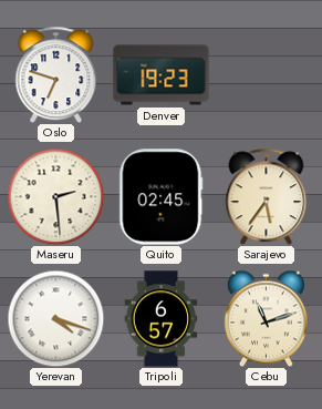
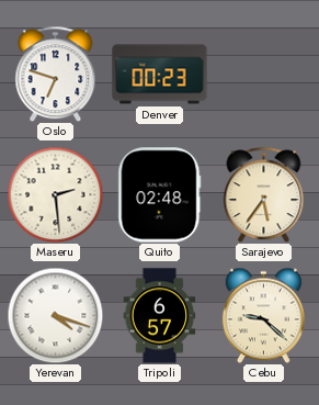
Denver: 19:23 -> 00:23
Quito: 02:45 -> 02:48
Cebu: 11:12 -> 9:22
